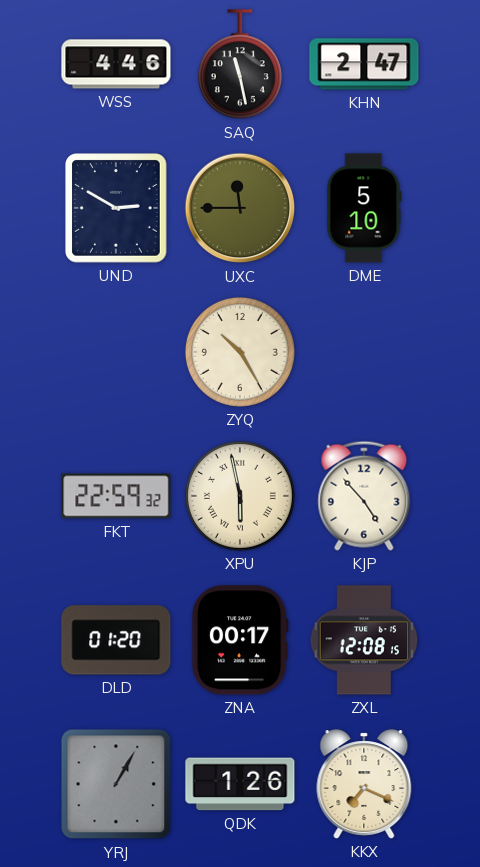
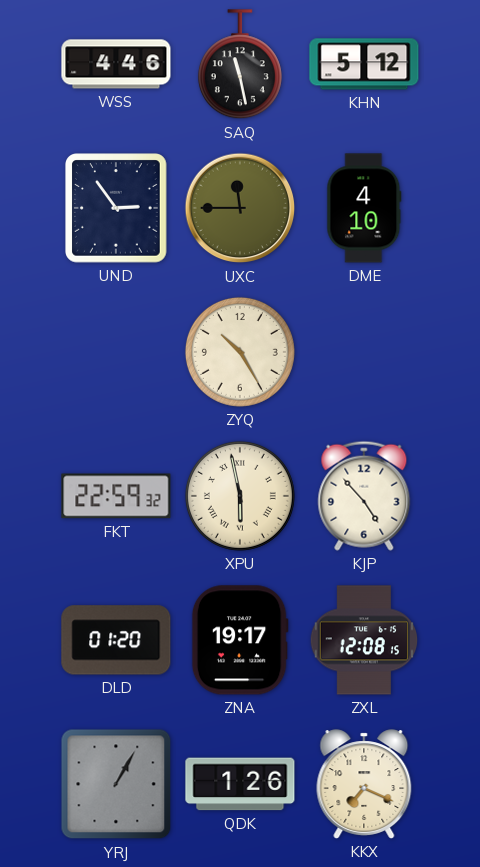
KHN: 2:47 -> 5:12
UND: 2:50 -> 2:54
DME: 5:10 -> 4:10
ZNA: 00:17 -> 19:17
